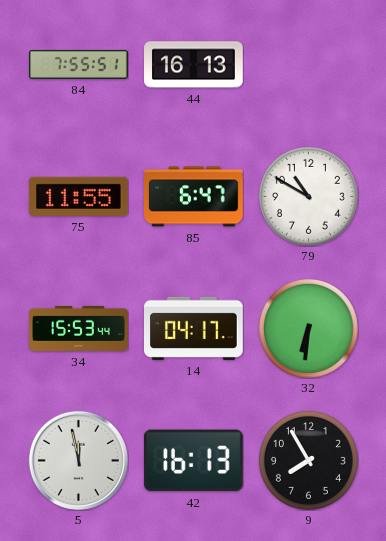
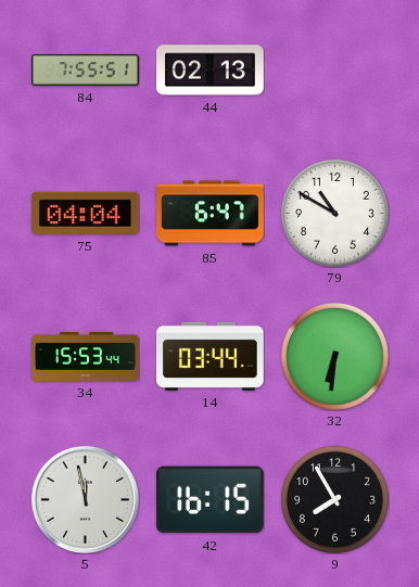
44: 16:13 -> 02:13
75: 11:55 -> 04:04
14: 04:17 -> 03:44
42: 16:13 -> 16:15
